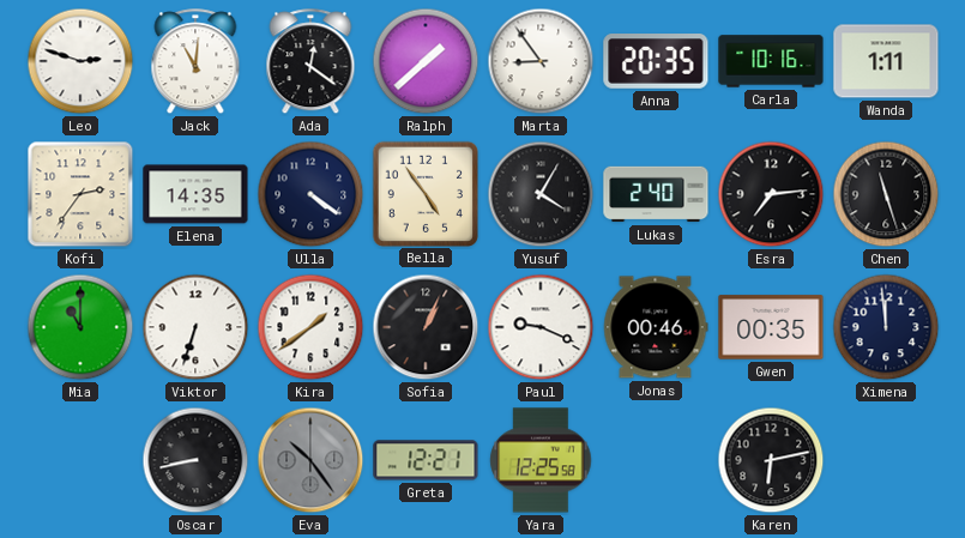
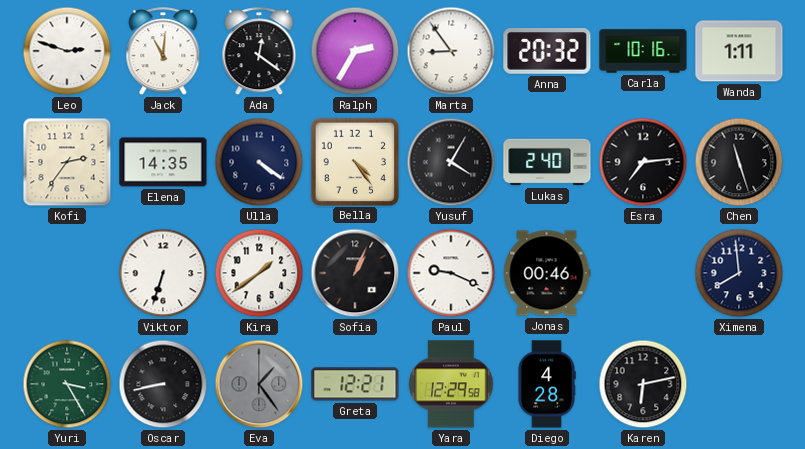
Ralph: 1:38 -> 2:35
Anna: 20:35 -> 20:32
Bella: 4:54 -> 4:24
Mia: 11:00 -> none
Gwen: 00:35 -> none
Ximena: 11:59 -> 7:59
Yuri: none -> 3:25
Eva: 10:24 -> 1:24
Yara: 12:25 -> 12:29
Diego: none -> 4:28
